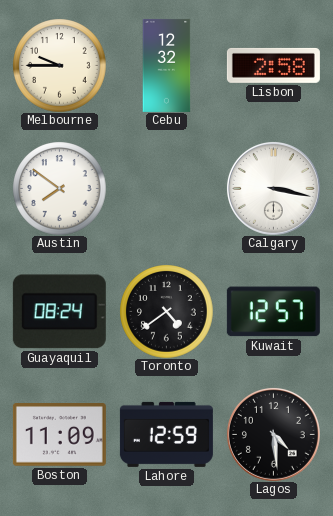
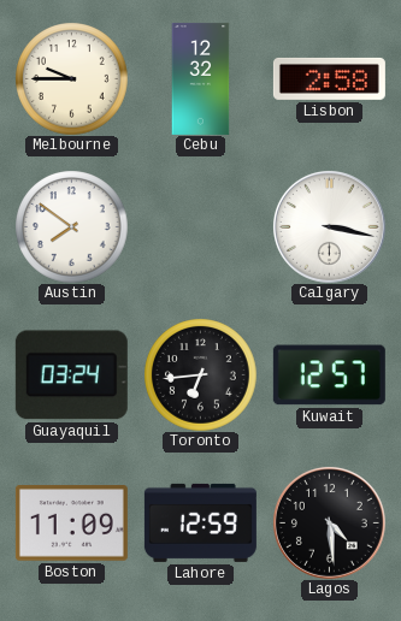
Guayaquil: 08:24 -> 03:24
Toronto: 4:39 -> 6:44
